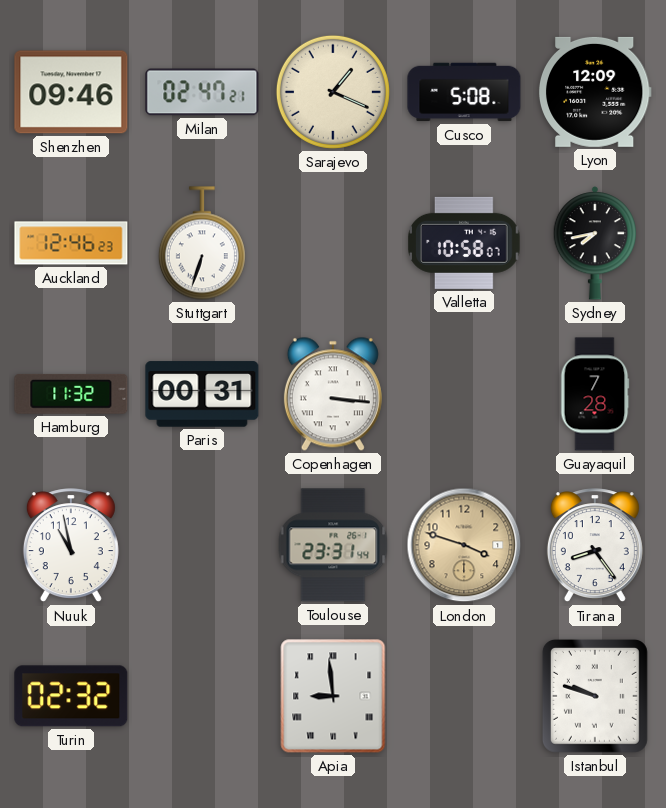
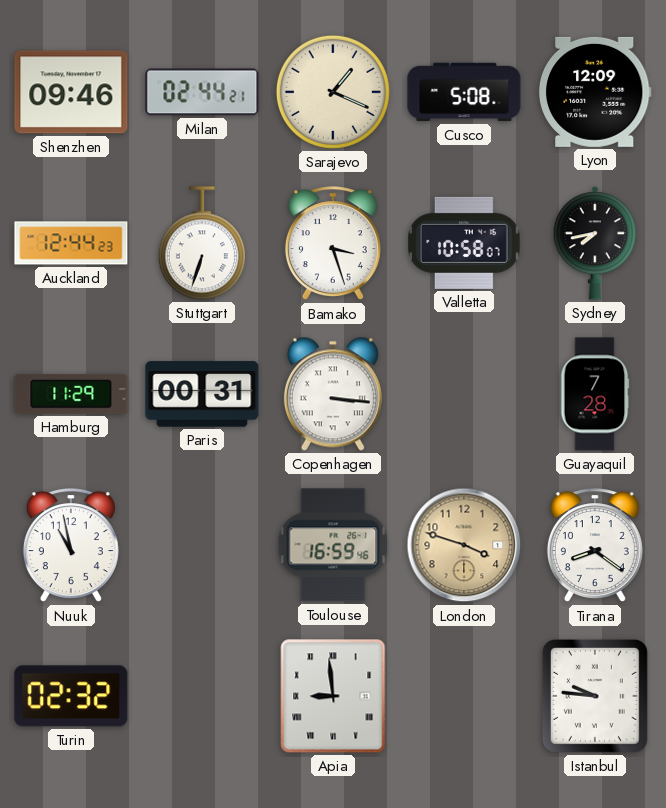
Milan: 02:47 -> 02:44
Auckland: 12:46 -> 12:44
Bamako: none -> 3:27
Hamburg: 11:32 -> 11:29
Toulouse: 23:31 -> 16:59
Tirana: 8:24 -> 8:21
Istanbul: 9:48 -> 9:46
